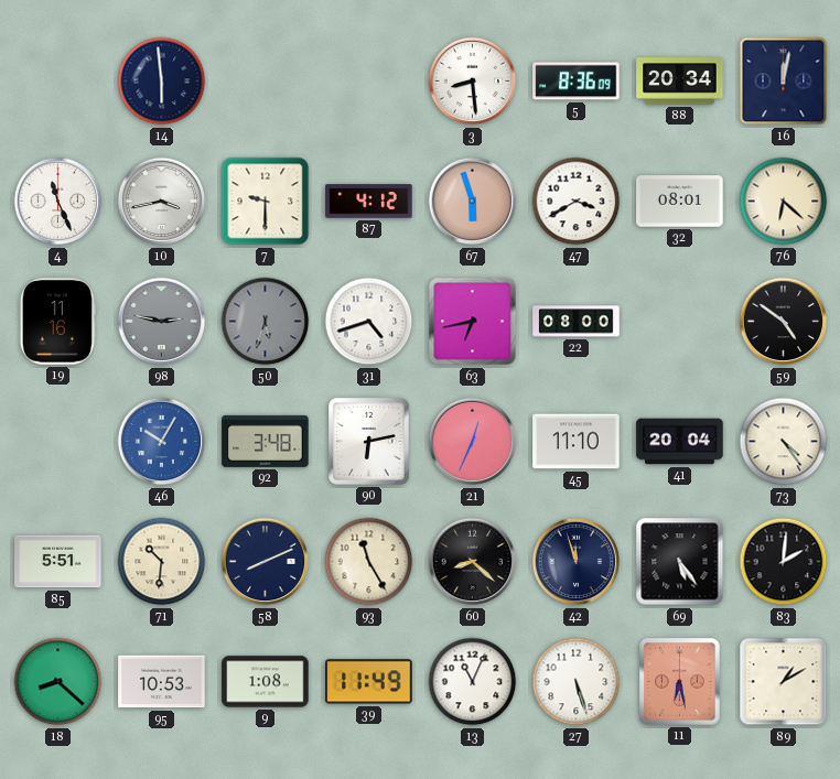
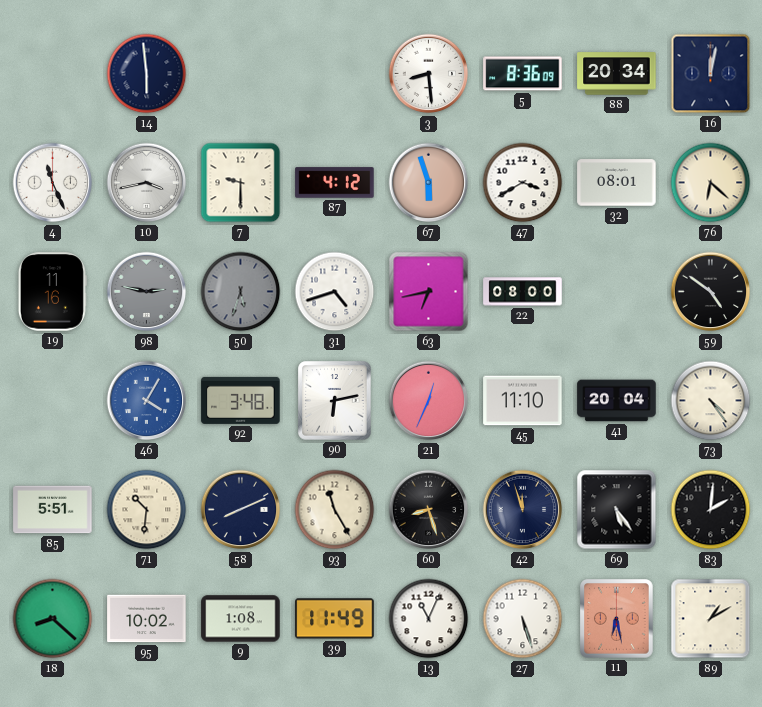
46: 10:05 -> 4:05
60: 8:22 -> 8:27
95: 10:53 -> 10:02
